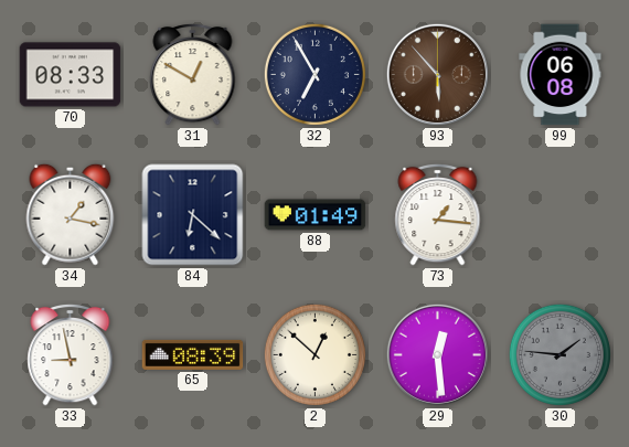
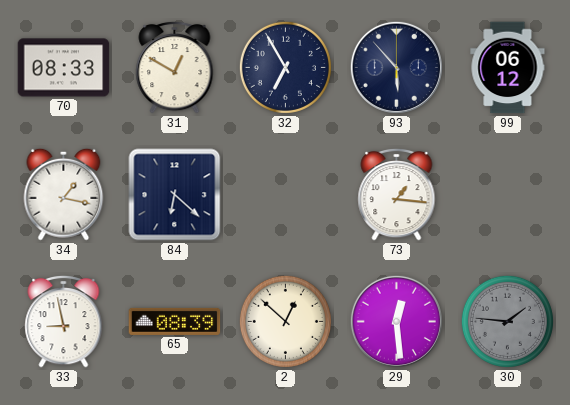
93 dial: brown -> navy
99: 06:08 -> 06:12
88: 01:49 -> none
